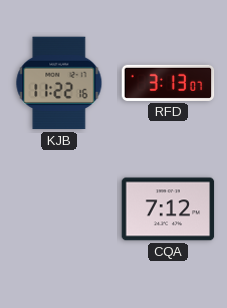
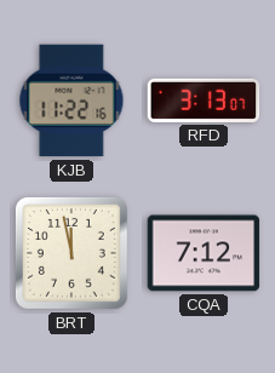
BRT: none -> 11:58
